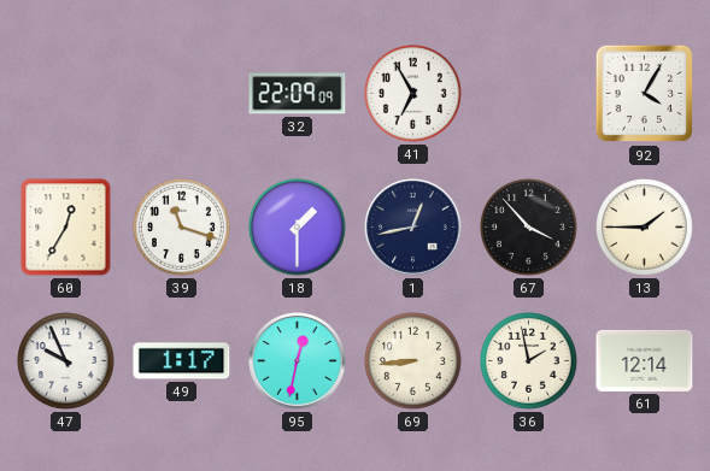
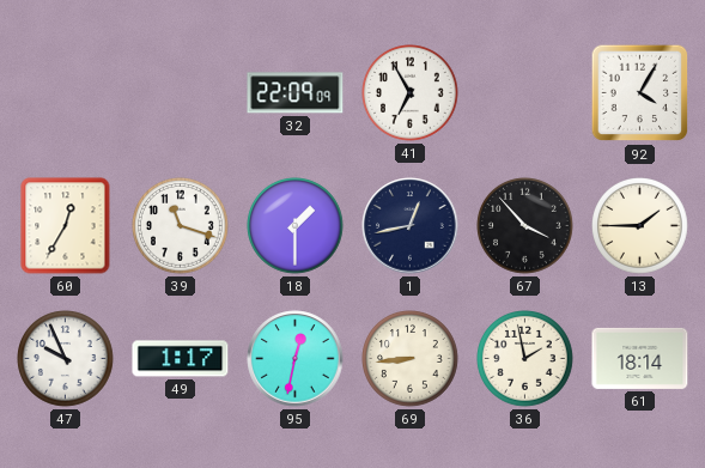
61: 12:14 -> 18:14
